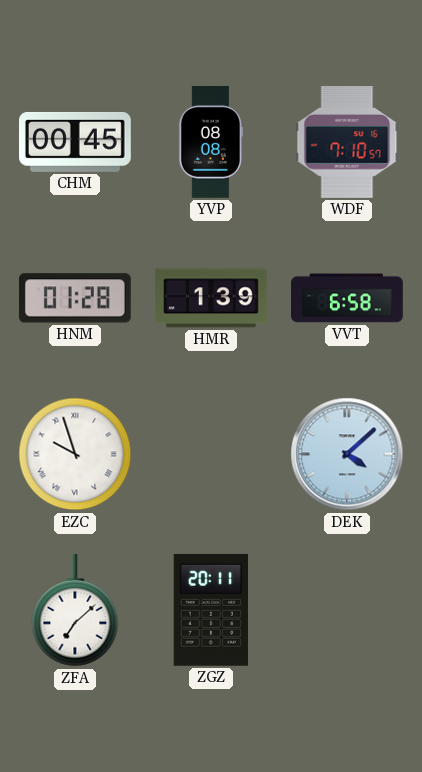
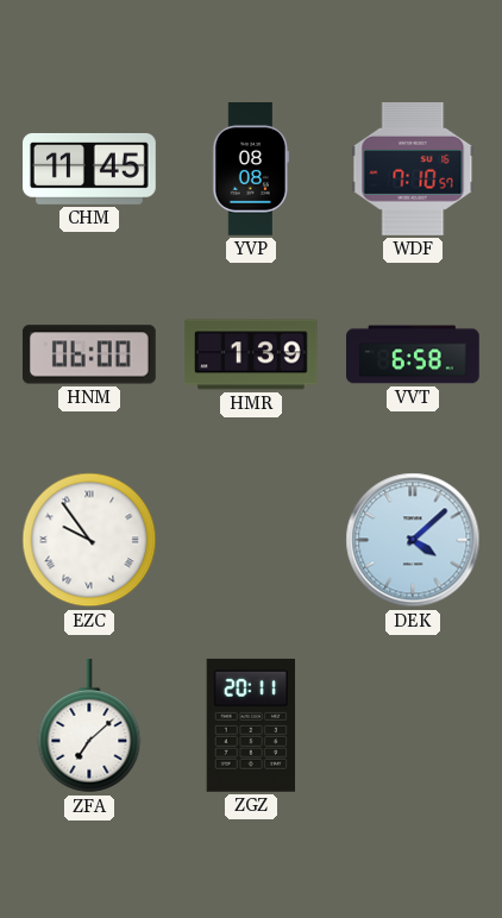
CHM: 00:45 -> 11:45
HNM: 01:28 -> 06:00
EZC: 9:57 -> 9:54
